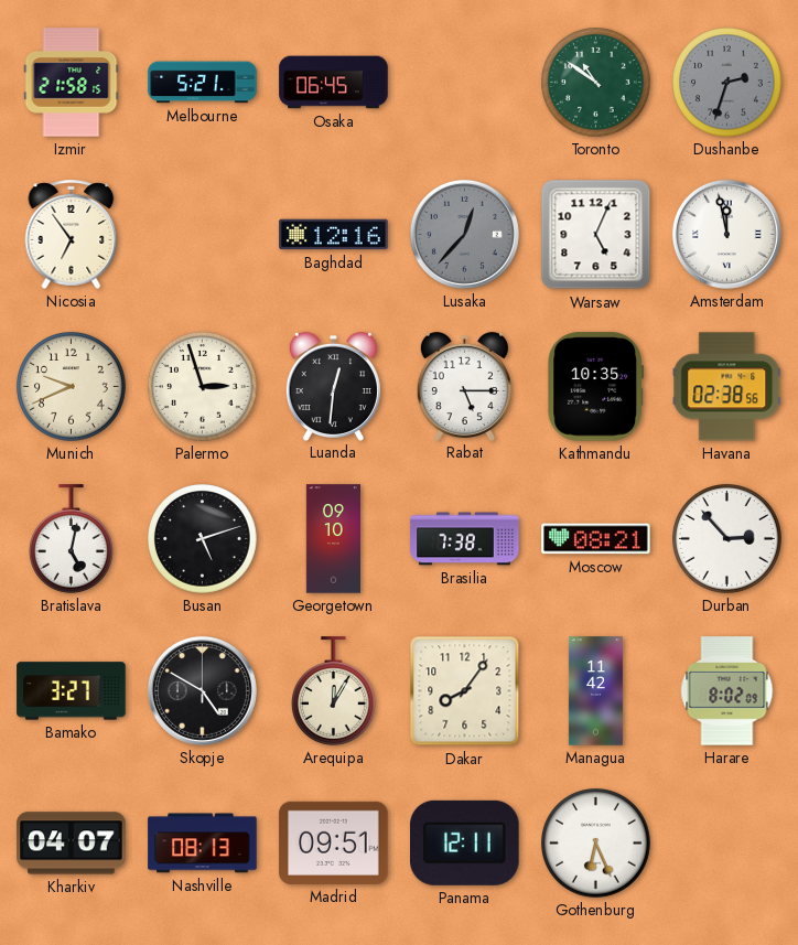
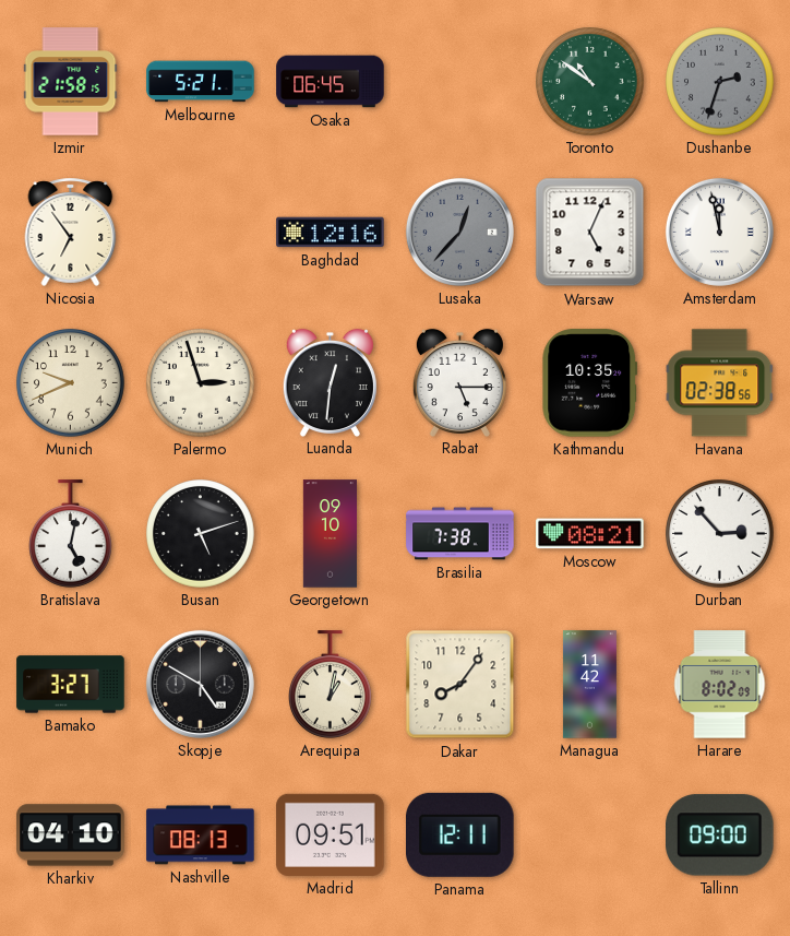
Arequipa: 12:05 -> 1:02
Kharkiv: 04:07 -> 04:10
Gothenburg: 6:26 -> none
Tallinn: none -> 09:00
